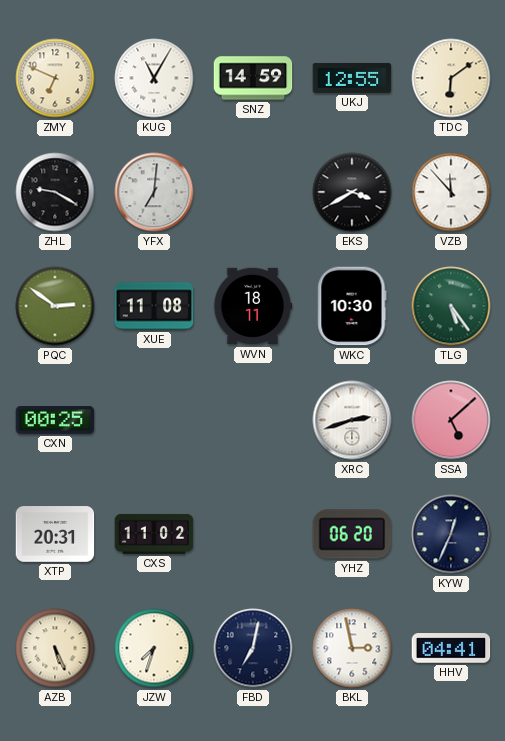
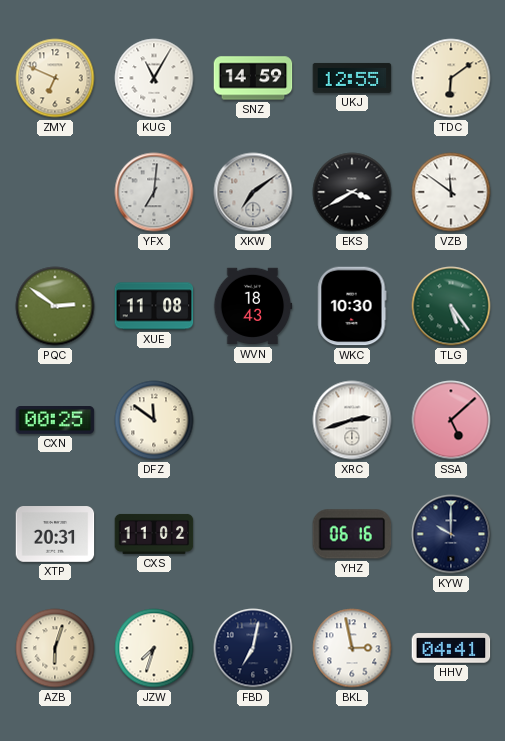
ZHL: 9:20 -> none
XKW: none -> 7:09
VZB: 11:53 -> 11:51
WVN: 18:11 -> 18:43
DFZ: none -> 11:51
YHZ: 06:20 -> 06:16
KYW: 12:34 -> 10:00
AZB: 5:26 -> 6:03
